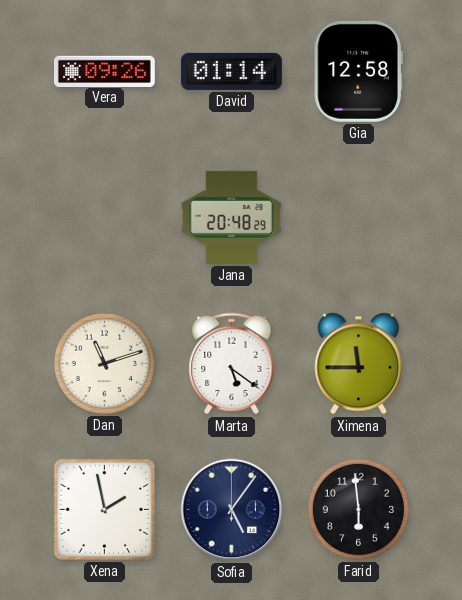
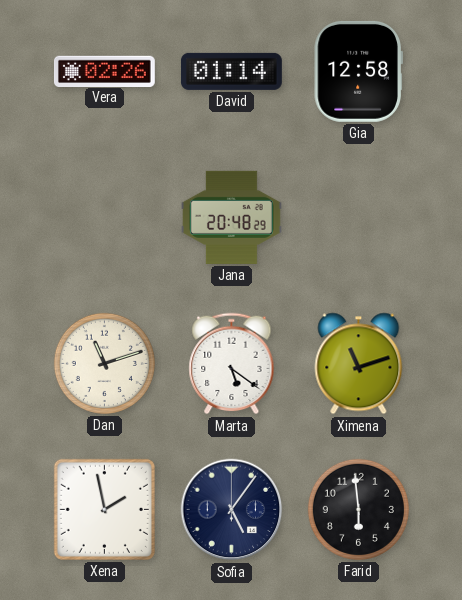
Vera: 09:26 -> 02:26
Ximena: 11:45 -> 11:12
